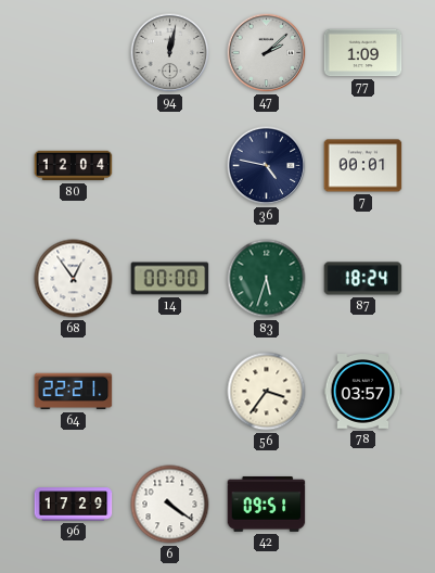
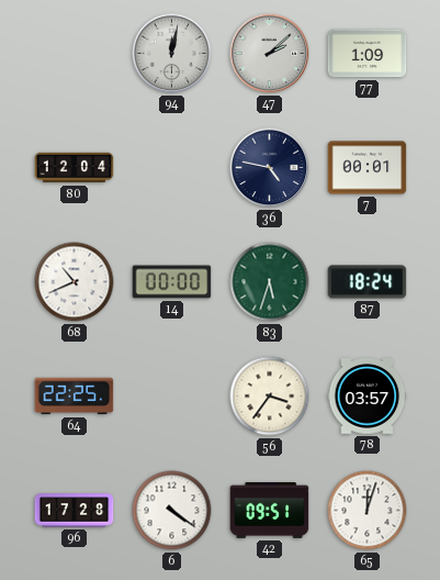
68: 12:54 -> 10:41
64: 22:21 -> 22:25
96: 17:29 -> 17:28
65: none -> 12:03
